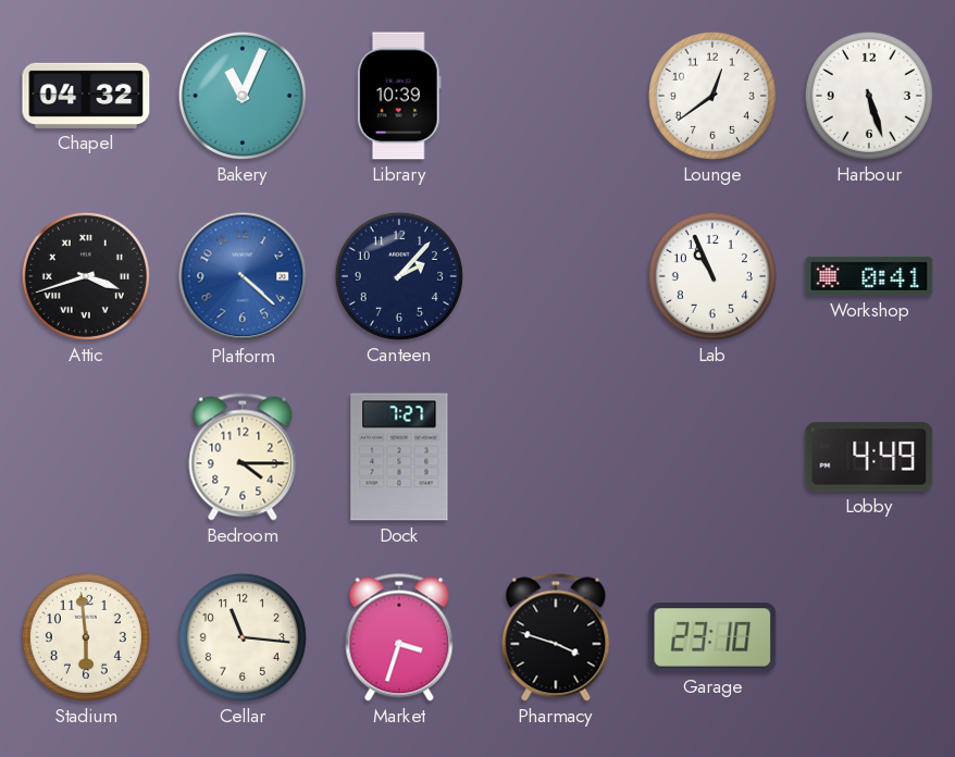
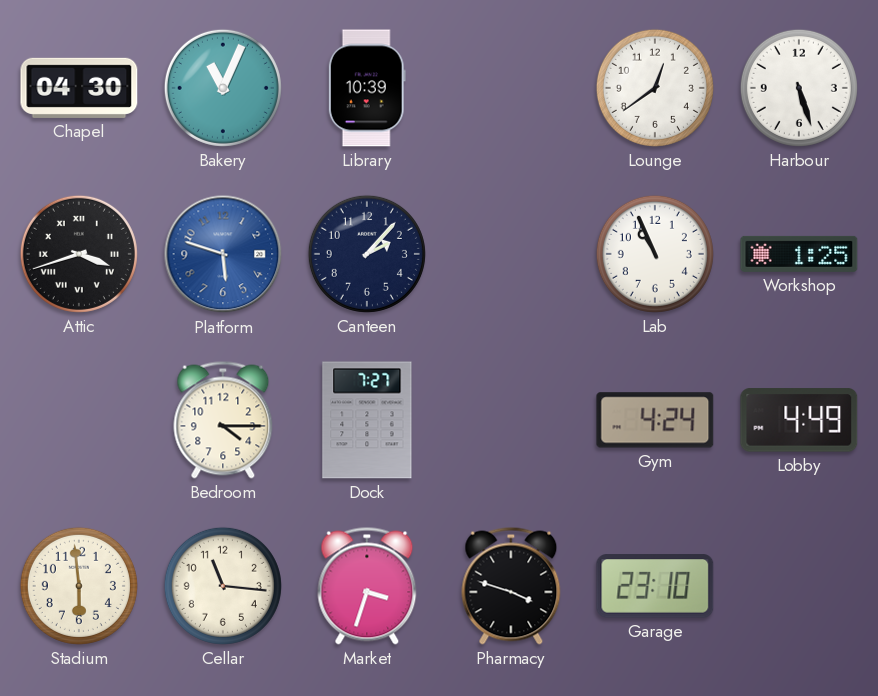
Chapel: 04:32 -> 04:30
Platform: 4:22 -> 5:48
Workshop: 0:41 -> 1:25
Gym: none -> 4:24
